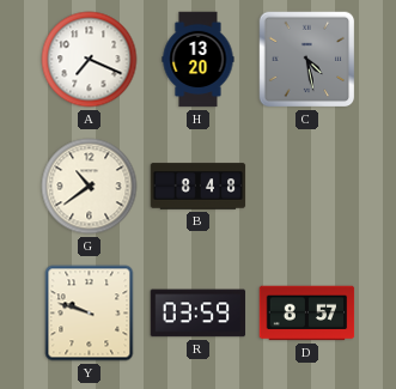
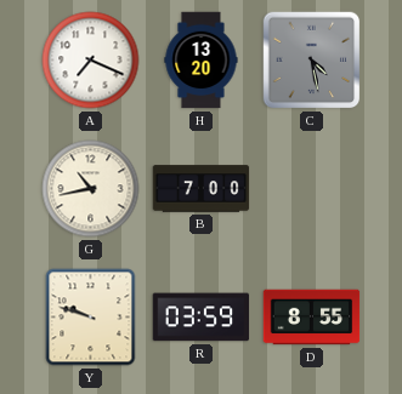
G: 10:39 -> 10:43
B: 8:48 -> 7:00
D: 8:57 -> 8:55
